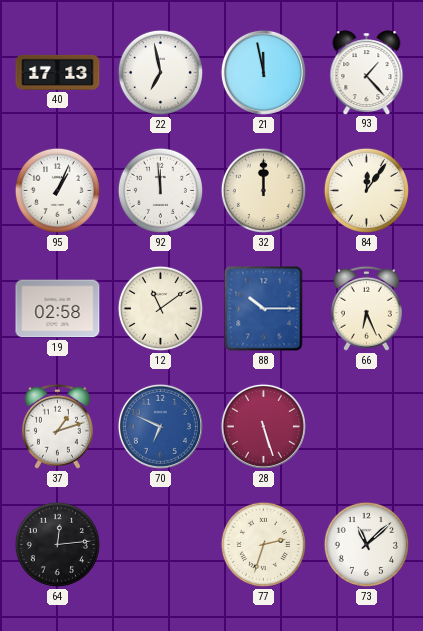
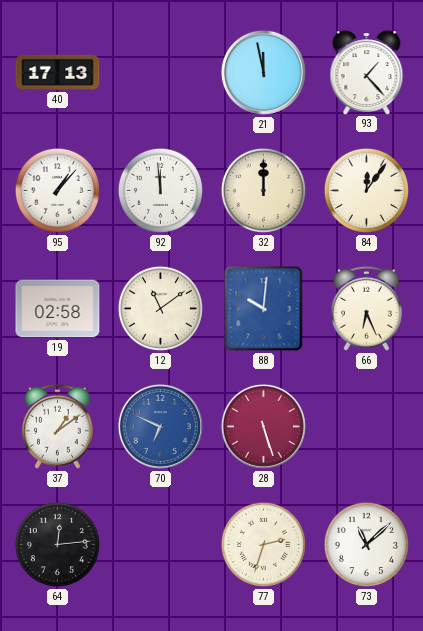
22: 6:58 -> none
95: 1:04 -> 1:07
88: 10:15 -> 10:01
37: 1:12 -> 1:09
